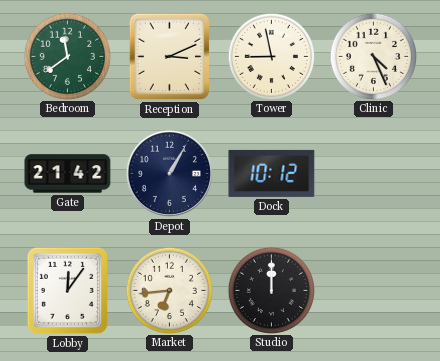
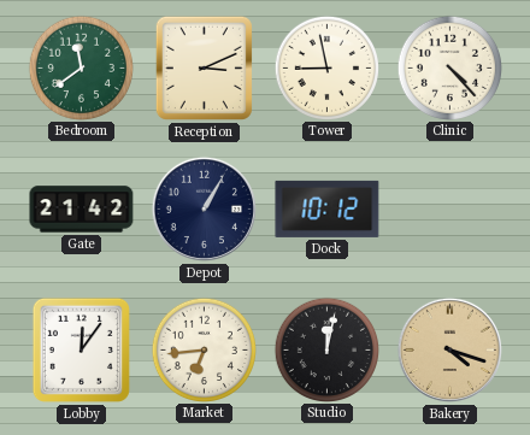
Clinic: 4:26 -> 4:23
Studio: 12:00 -> 12:02
Bakery: none -> 4:18
